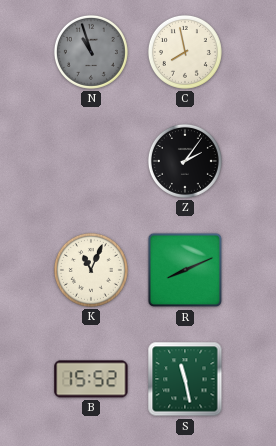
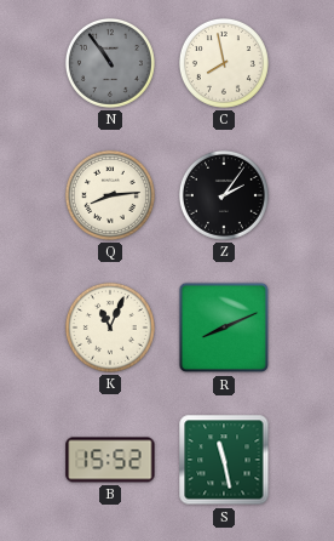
N: 10:57 -> 10:54
Q: none -> 8:14
